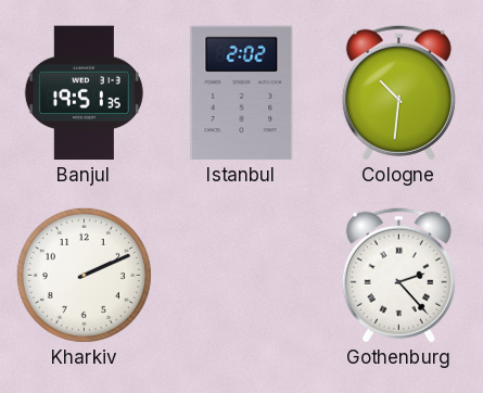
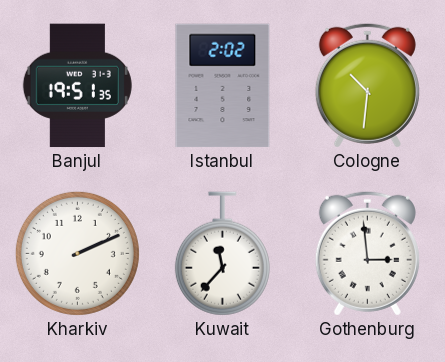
Kuwait: none -> 11:37
Gothenburg: 2:23 -> 2:59
